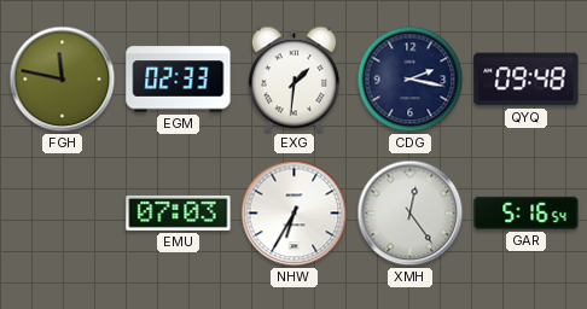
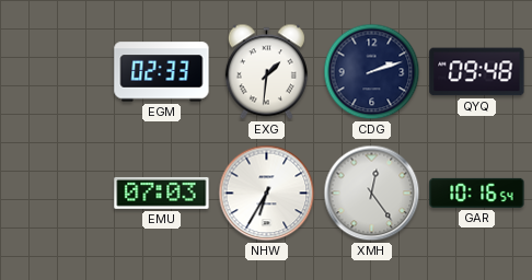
FGH: 11:47 -> none
CDG: 2:17 -> 2:12
GAR: 5:16 -> 10:16
